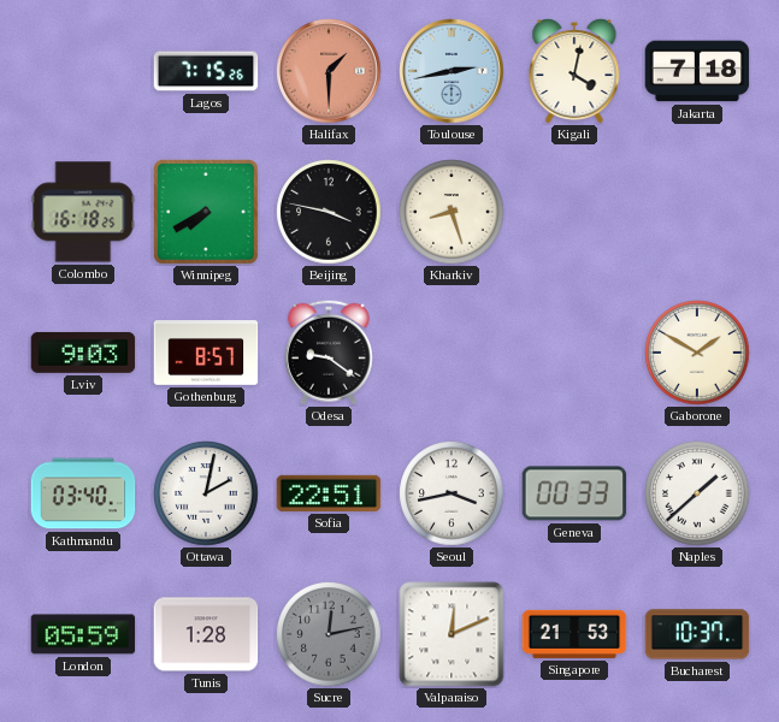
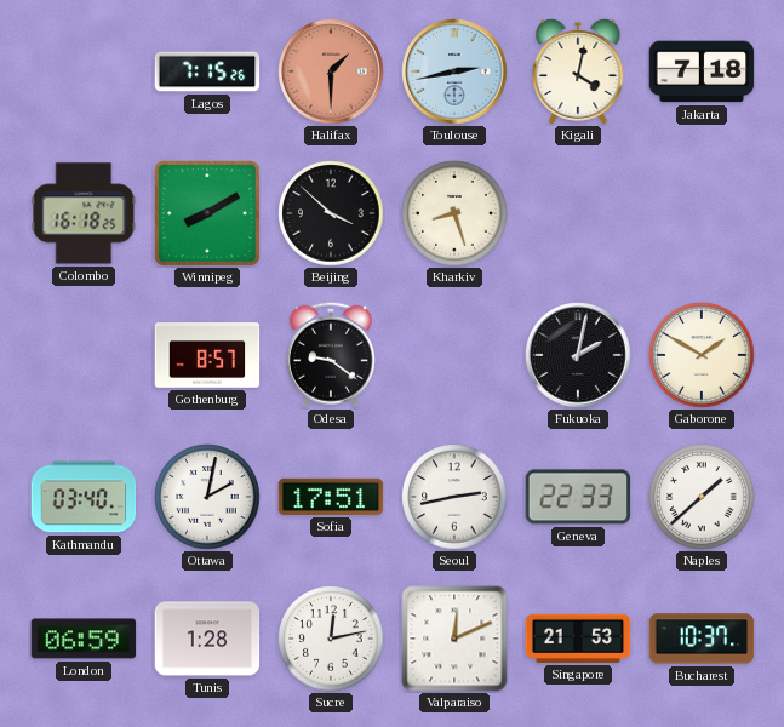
Winnipeg: 7:40 -> 8:10
Beijing: 3:47 -> 3:52
Lviv: 9:03 -> none
Fukuoka: none -> 2:02
Sofia: 22:51 -> 17:51
Seoul: 3:43 -> 2:43
Geneva: 00:33 -> 22:33
London: 05:59 -> 06:59
Sucre dial: grey -> white
